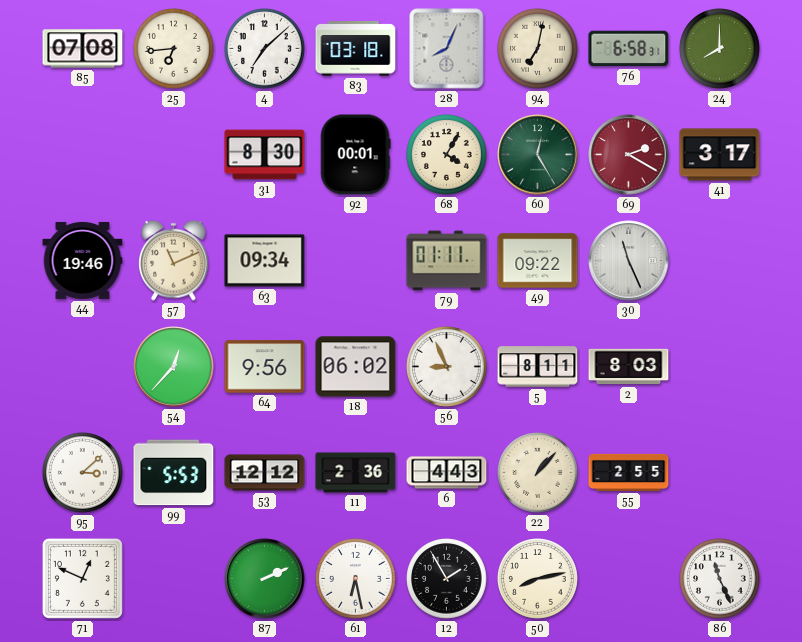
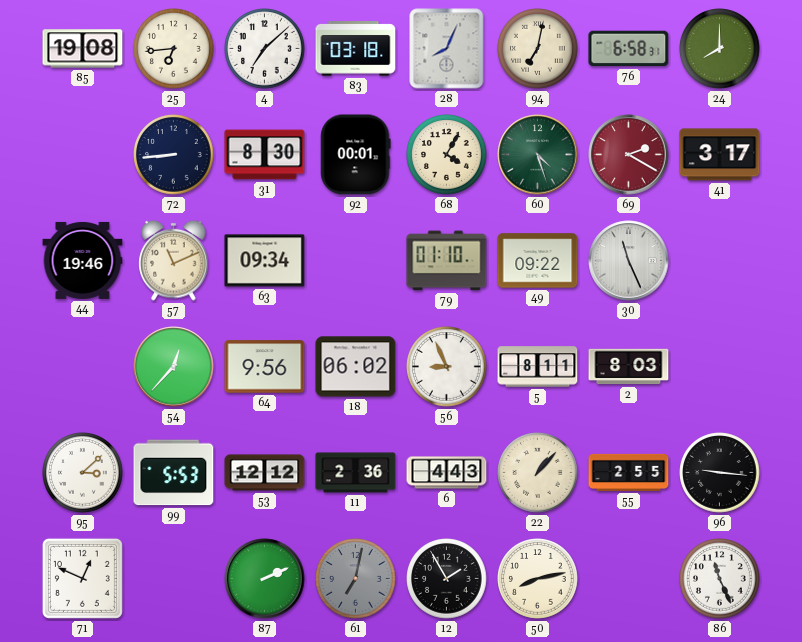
85: 07:08 -> 19:08
72: none -> 8:44
60: 12:25 -> 4:27
79: 01:11 -> 01:10
96: none -> 9:16
61: 6:28 -> 7:02
61 dial: white -> grey
